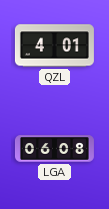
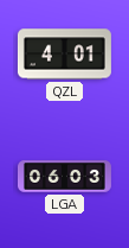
LGA: 06:08 -> 06:03
